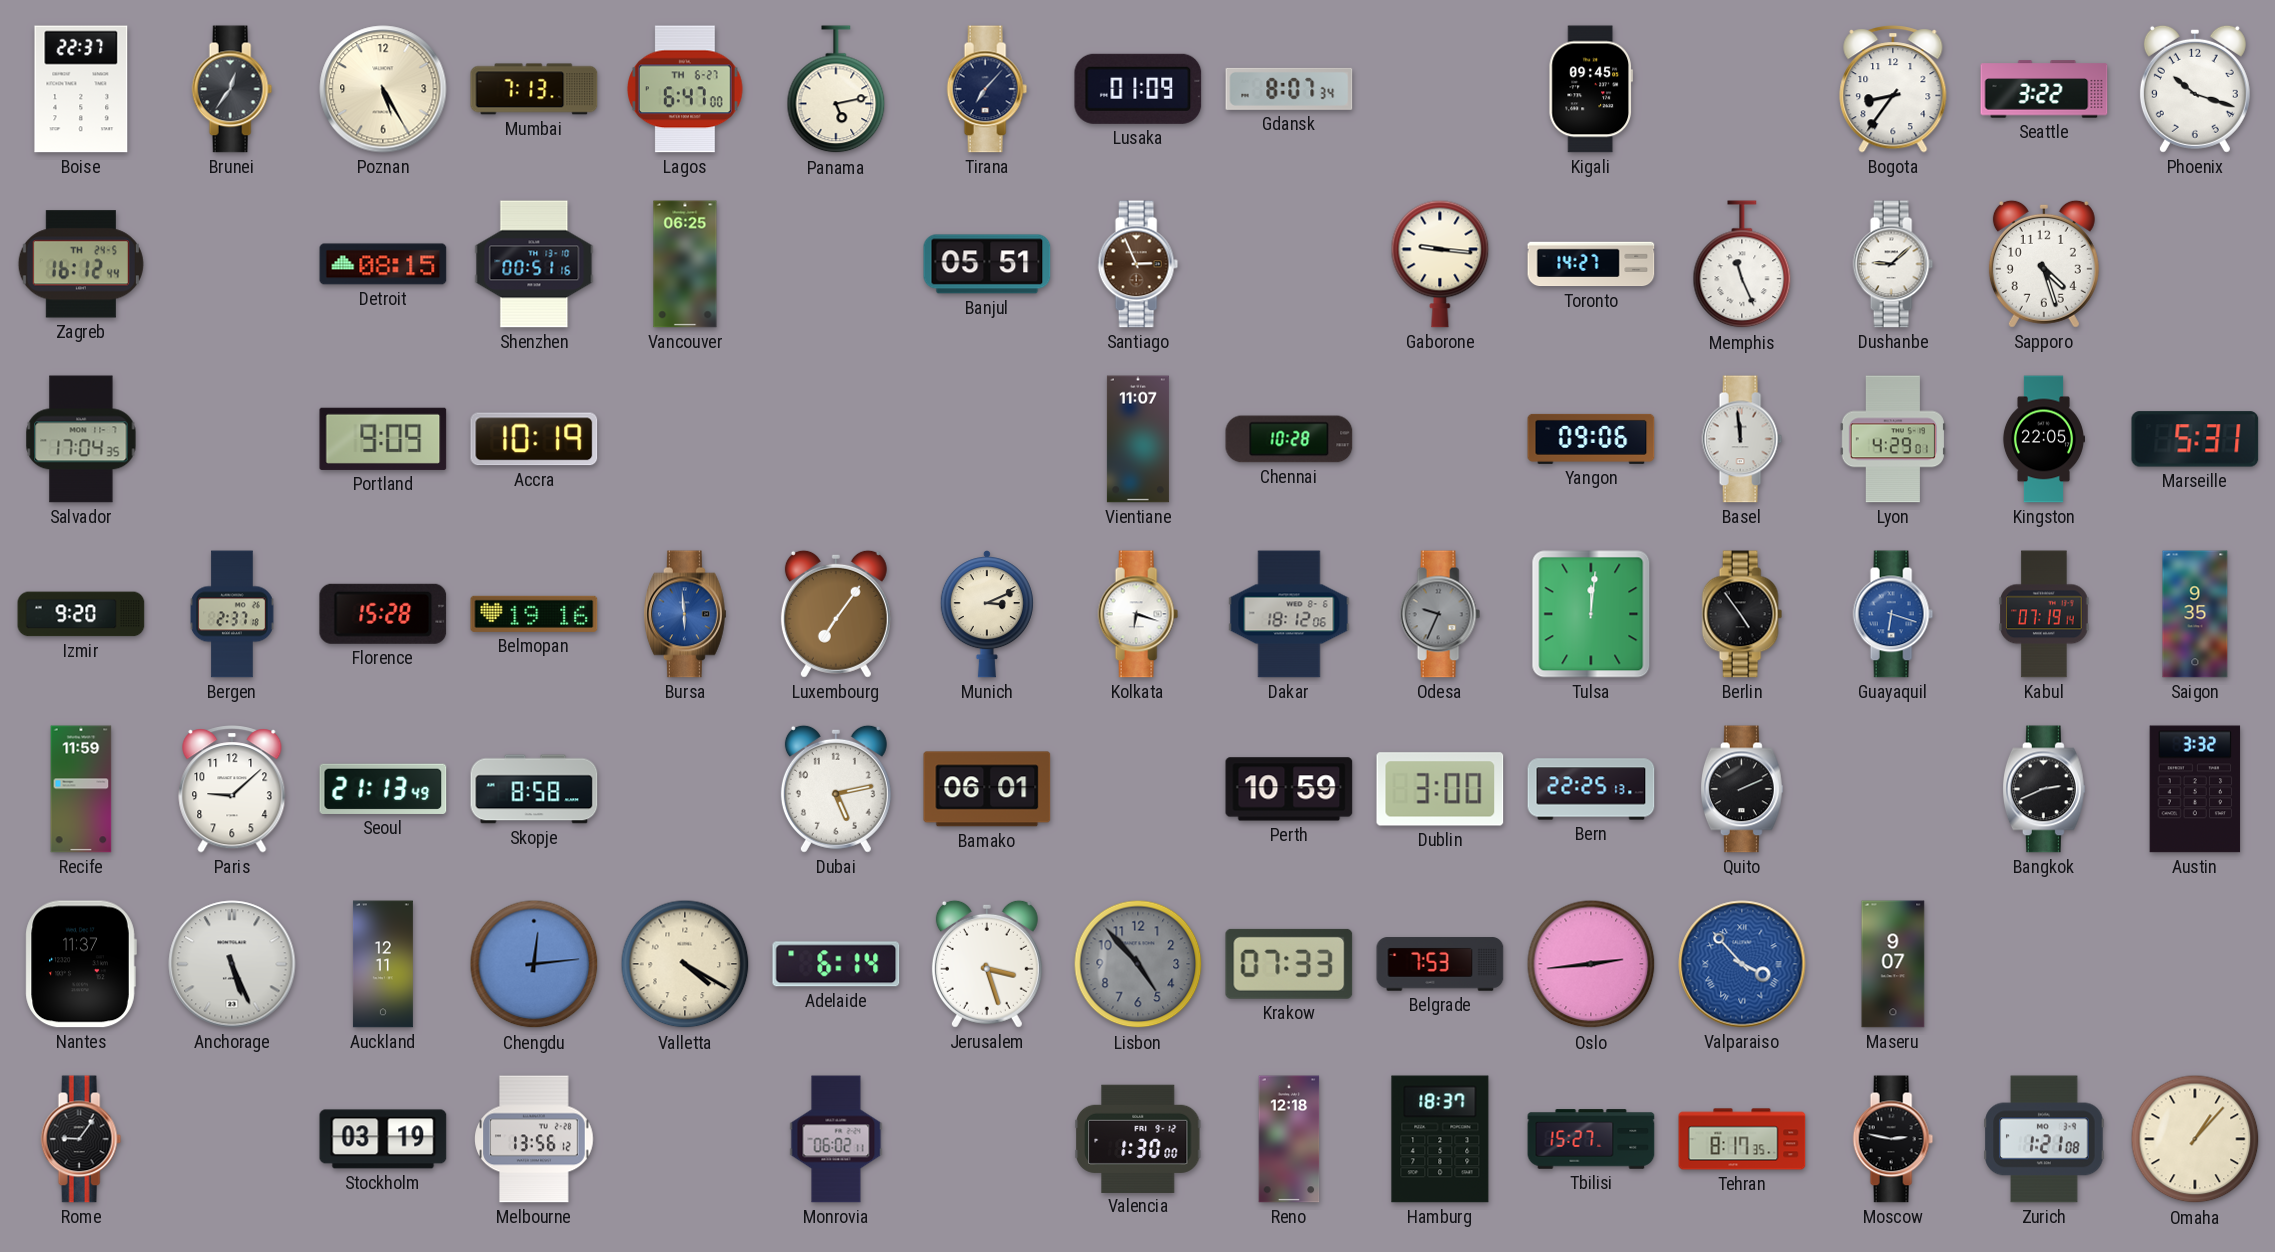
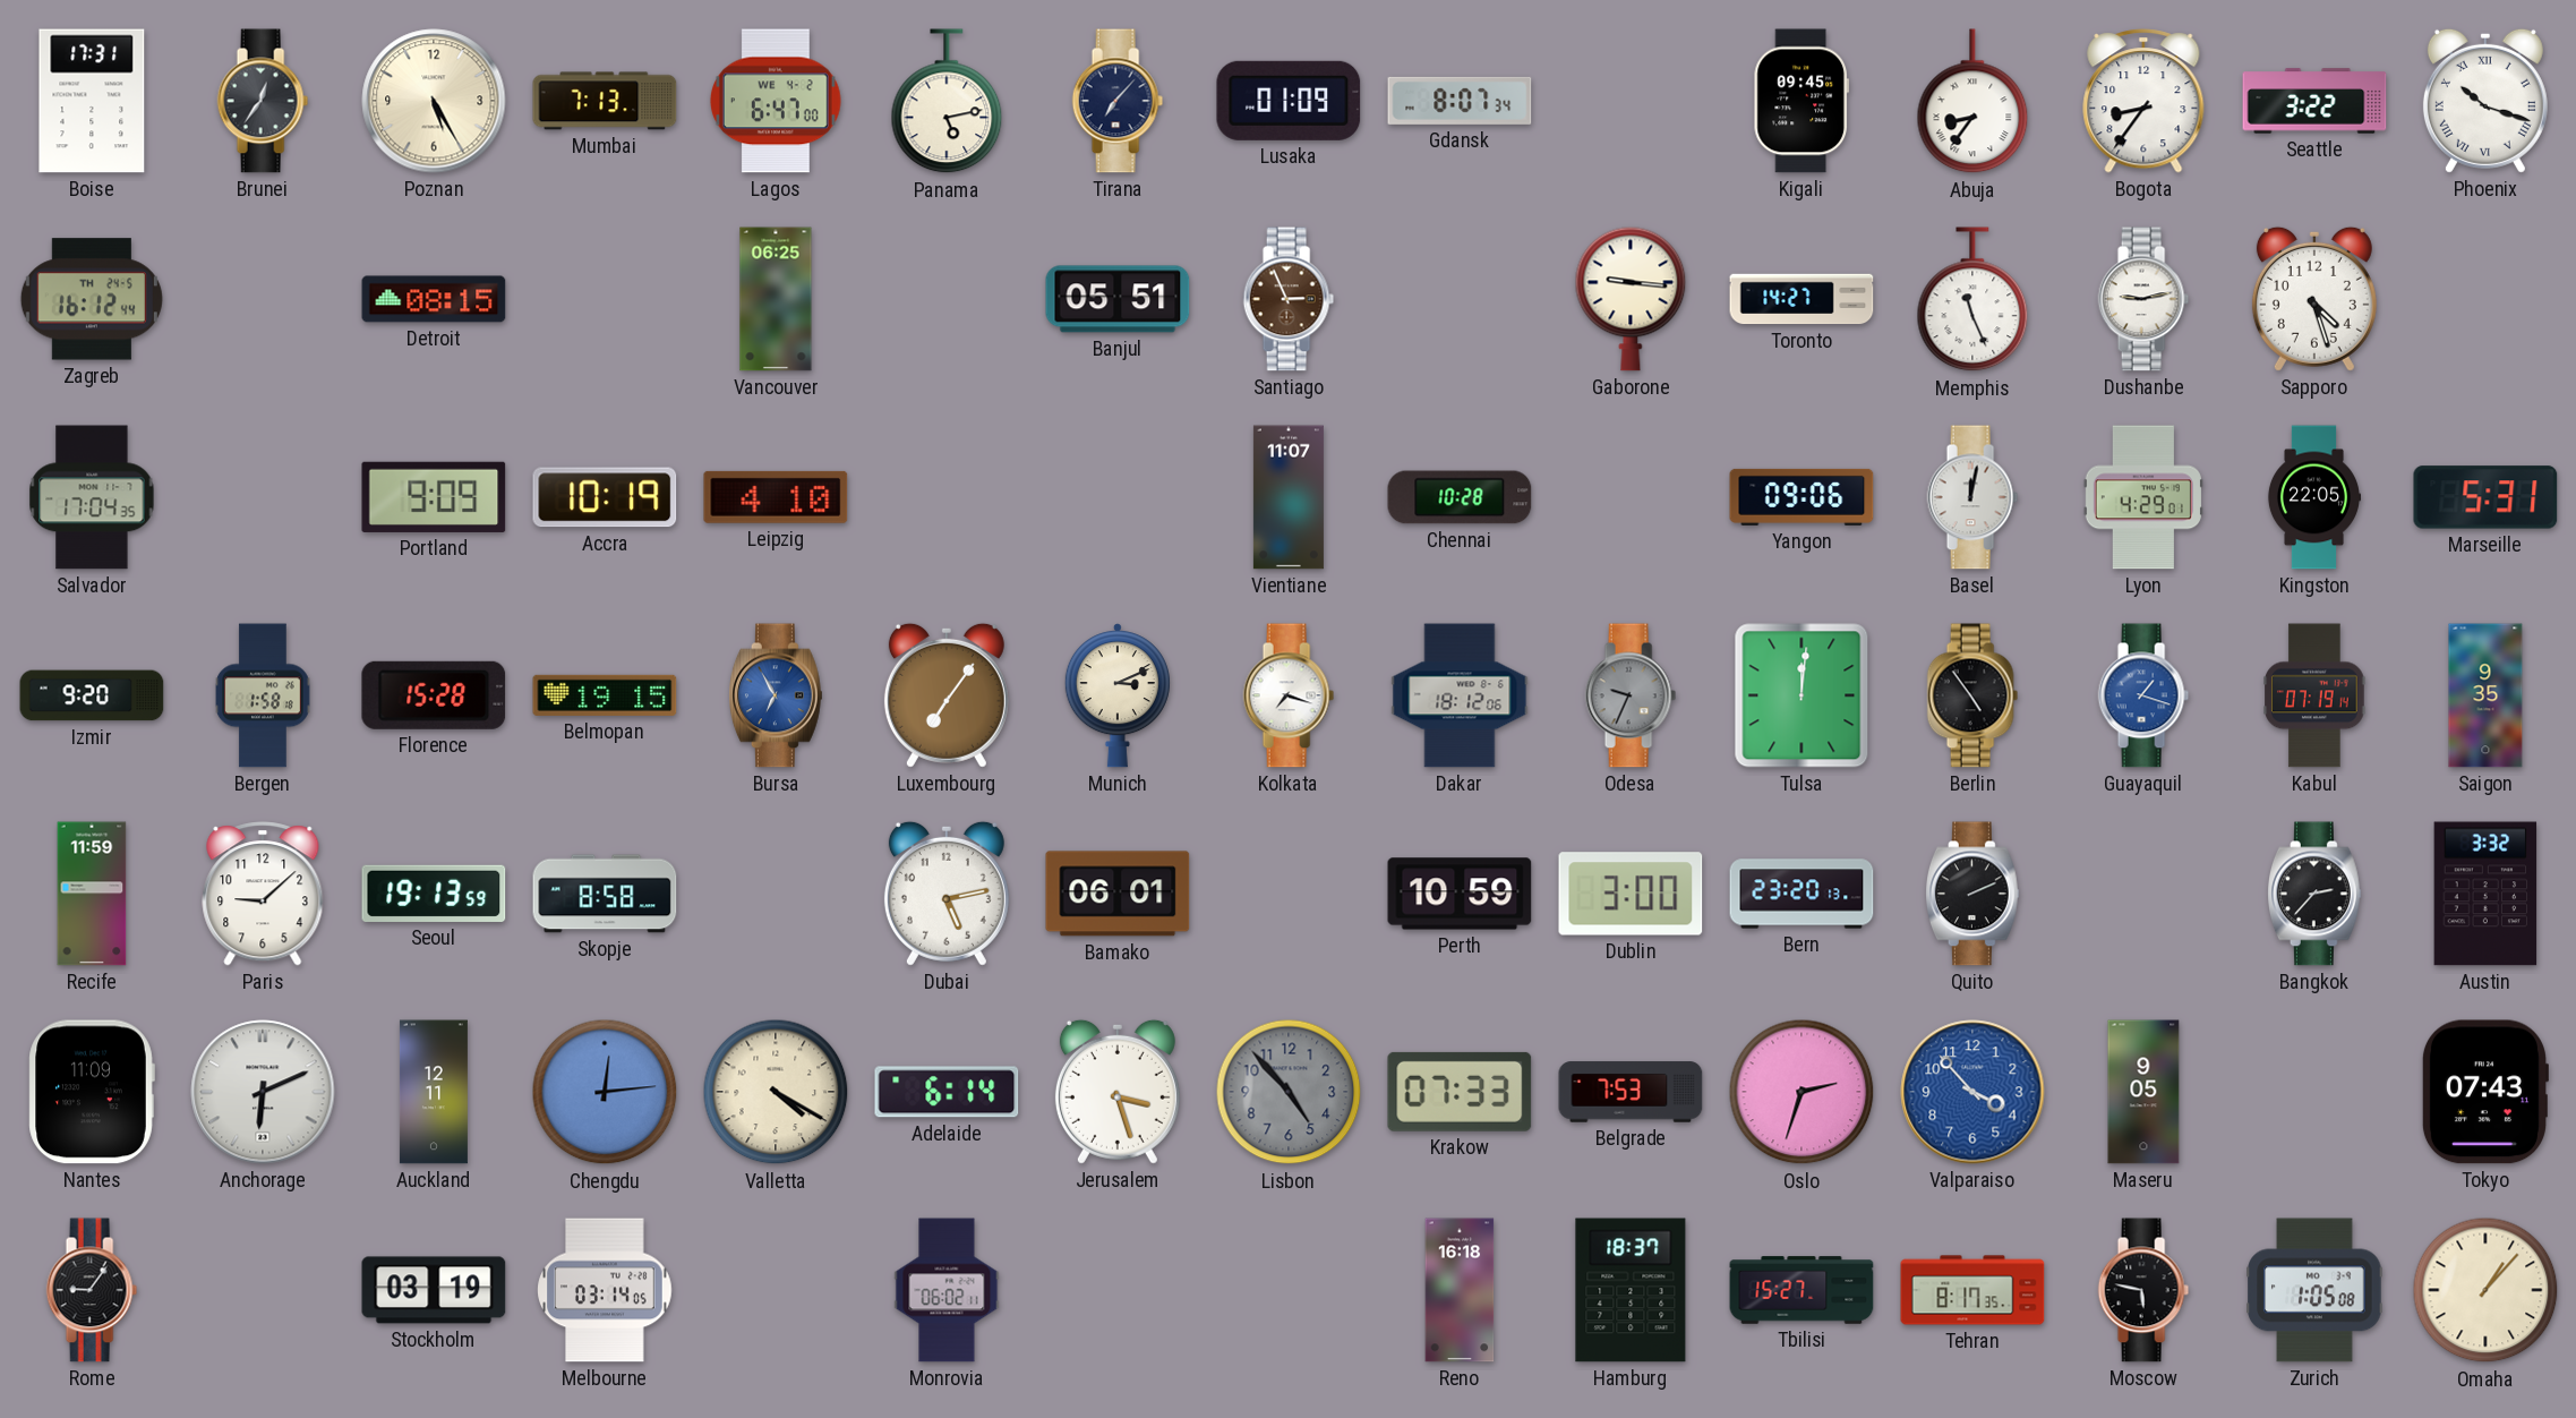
Boise: 22:37 -> 17:31
Lagos date: TH 6-27 -> WE 4-2
Abuja: none -> 8:36
Phoenix numerals: Arabic -> Roman
Shenzhen: 00:51 -> none
Dushanbe: 9:08 -> 9:13
Leipzig: none -> 4:10
Basel: 11:59 -> 12:02
Bergen: 2:37 -> 1:58
Belmopan: 19:16 -> 19:15
Bursa: 5:59 -> 6:55
Kolkata: 6:18 -> 7:18
Guayaquil: 6:18 -> 1:18
Seoul: 21:13 -> 19:13
Bern: 22:25 -> 23:20
Bangkok: 2:41 -> 2:37
Nantes: 11:37 -> 11:09
Anchorage: 5:26 -> 6:11
Oslo: 2:44 -> 2:33
Valparaiso numerals: Roman -> Arabic
Maseru: 9:07 -> 9:05
Tokyo: none -> 07:43
Melbourne: 13:56 -> 03:14
Valencia: 1:30 -> none
Reno: 12:18 -> 16:18
Moscow: 2:47 -> 5:47
Zurich: 1:21 -> 1:05
